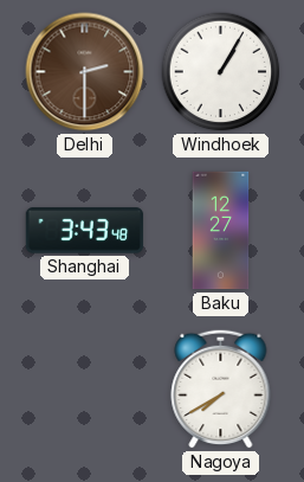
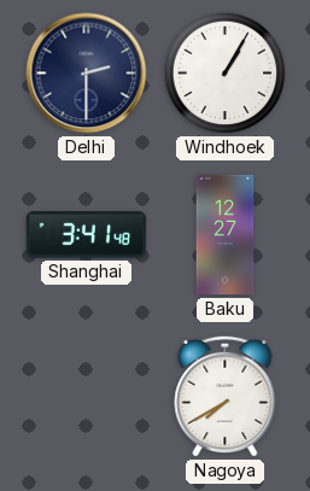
Delhi dial: brown -> navy
Shanghai: 3:43 -> 3:41
